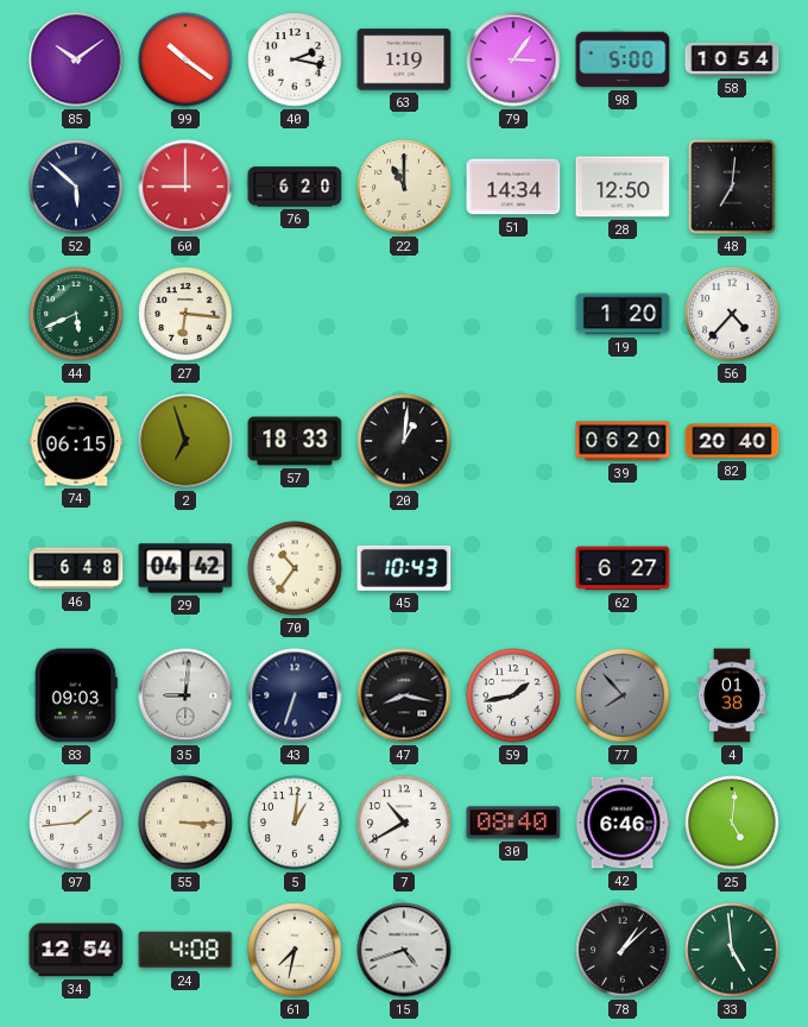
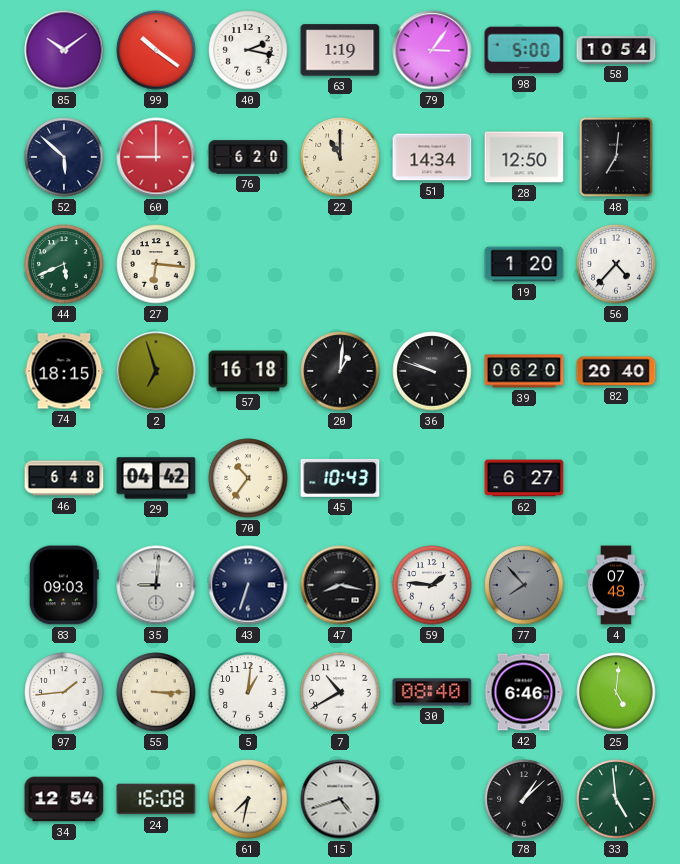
74: 06:15 -> 18:15
57: 18:33 -> 16:18
36: none -> 9:48
59: 1:43 -> 1:46
4: 01:38 -> 07:48
24: 4:08 -> 16:08
